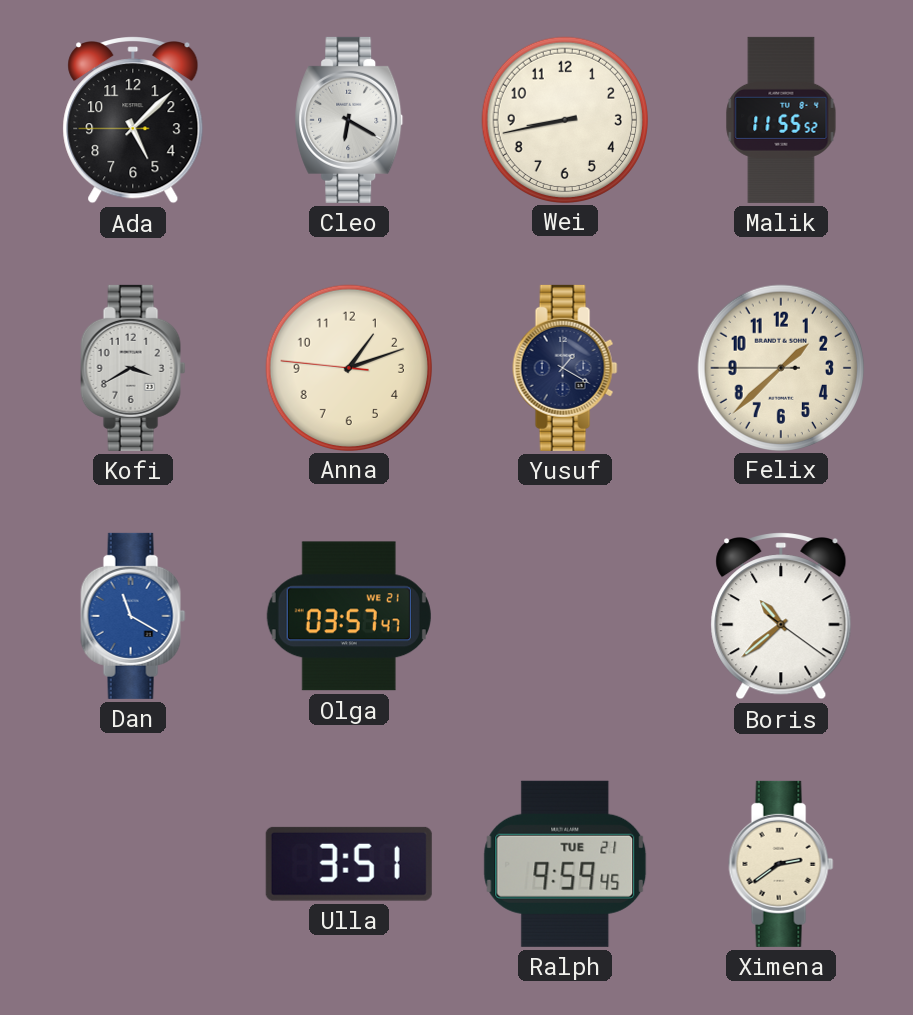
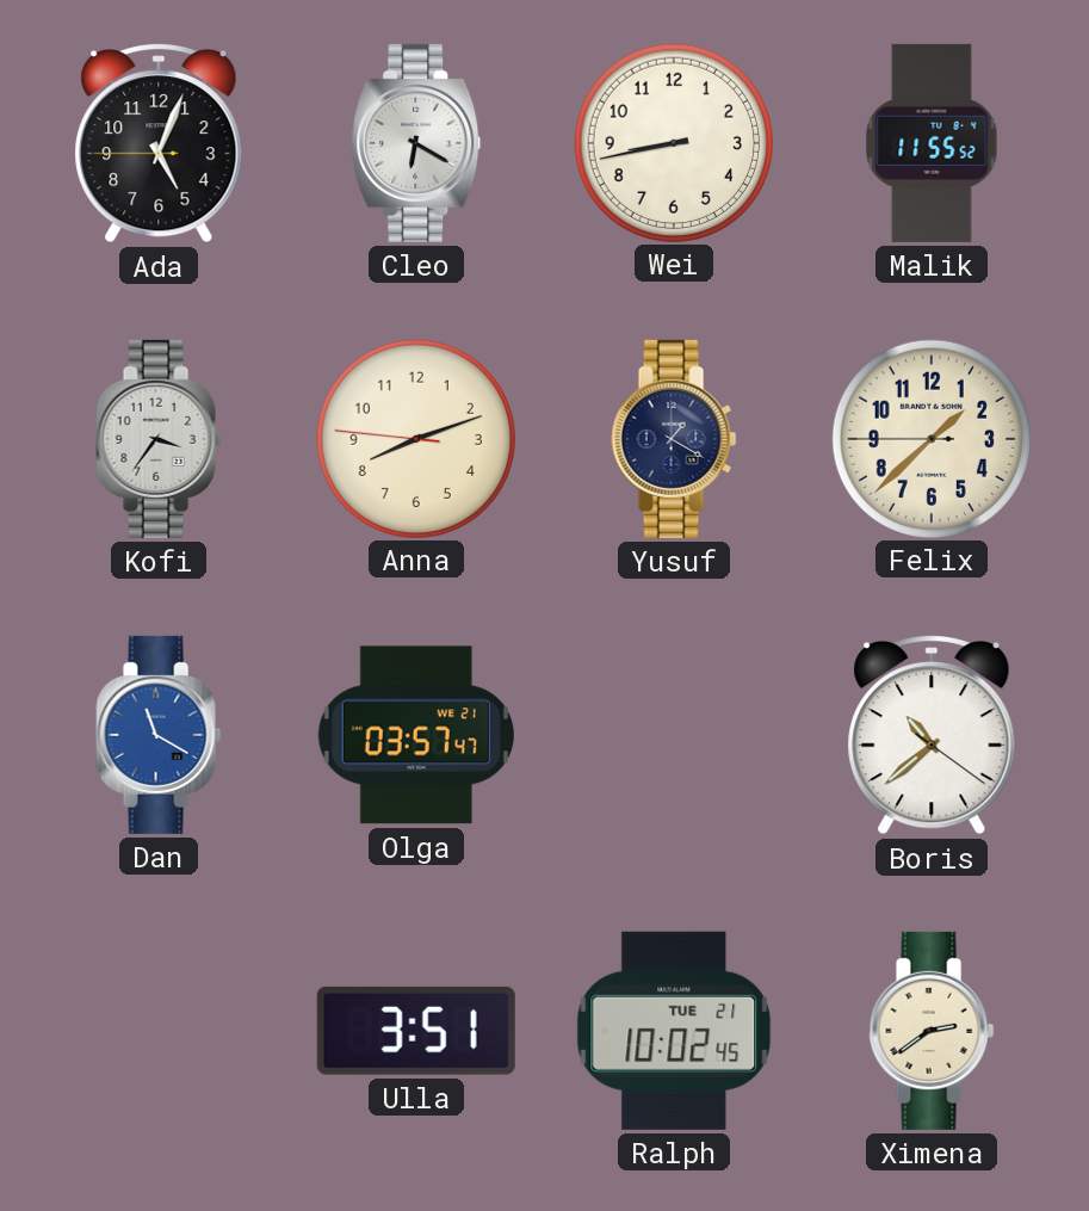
Ada: 5:07 -> 5:03
Kofi: 3:40 -> 3:36
Anna: 1:11 -> 8:11
Ralph: 9:59 -> 10:02
